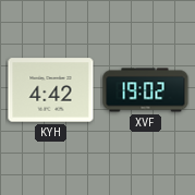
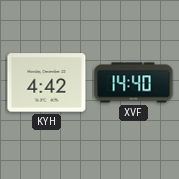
XVF: 19:02 -> 14:40
